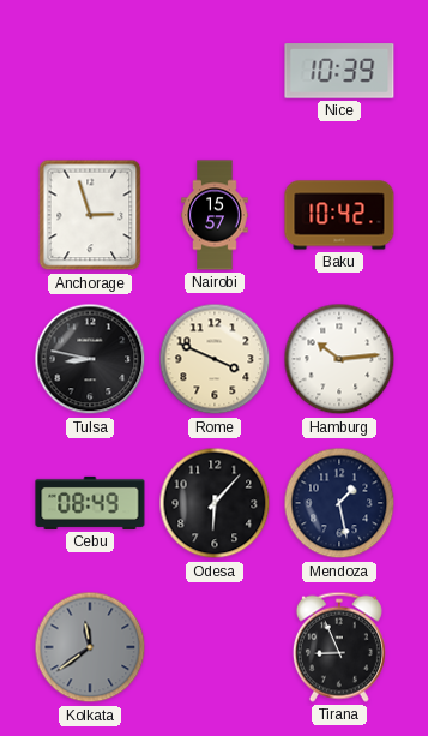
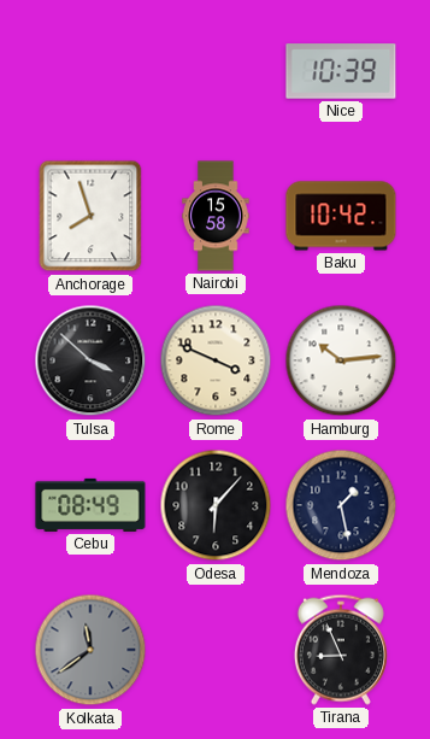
Anchorage: 2:57 -> 7:57
Nairobi: 15:57 -> 15:58
Tulsa: 8:47 -> 3:52
